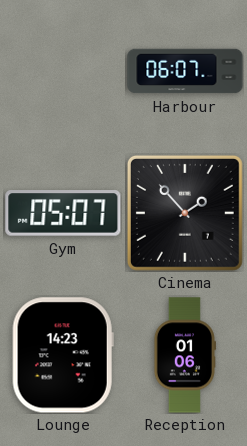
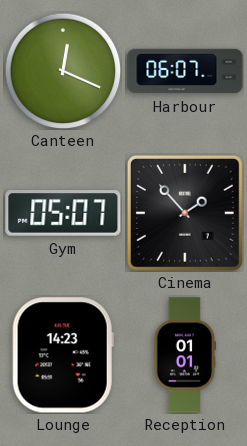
Canteen: none -> 12:19
Reception: 01:06 -> 01:01
